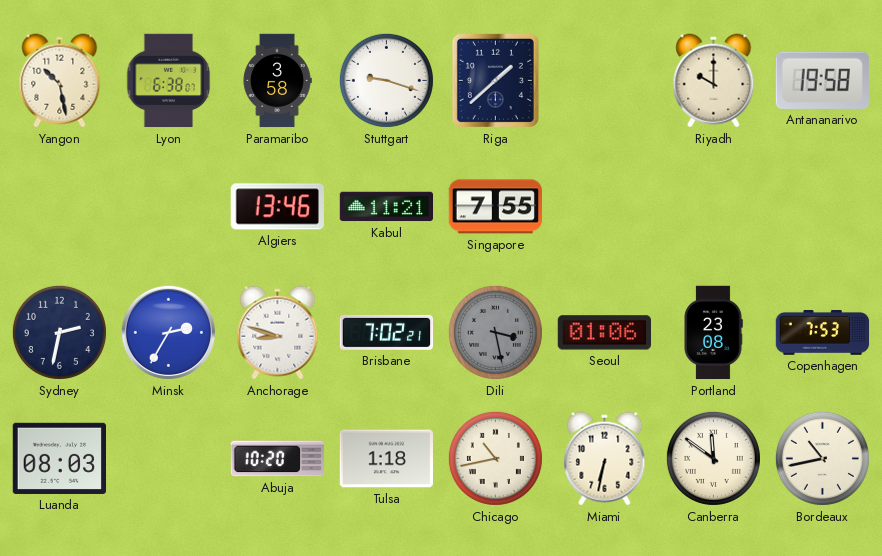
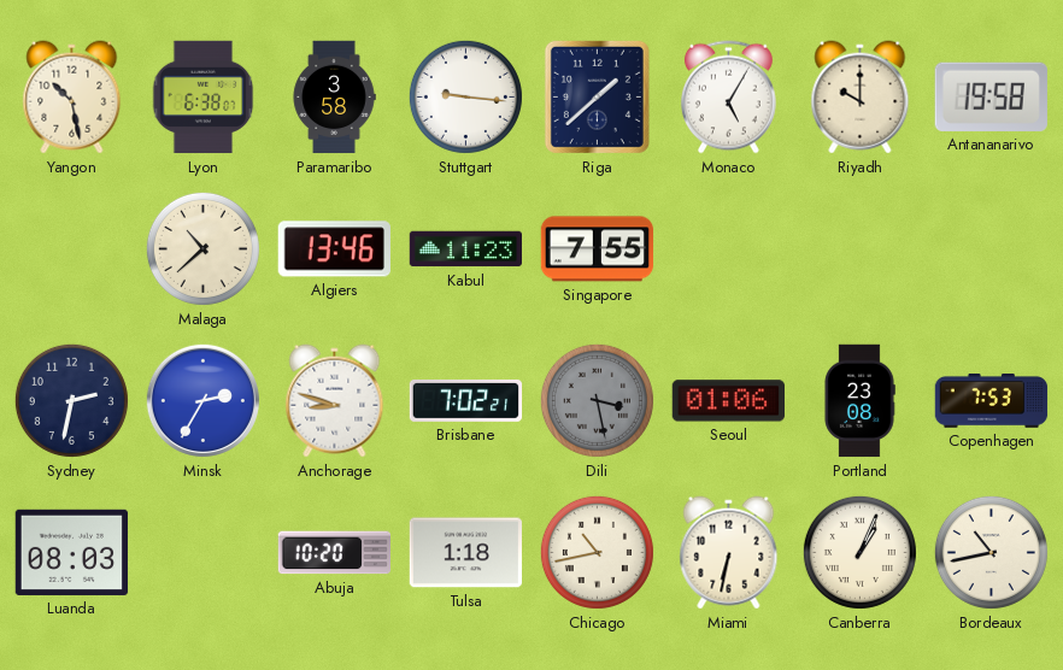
Stuttgart: 9:18 -> 9:16
Monaco: none -> 5:05
Malaga: none -> 10:38
Kabul: 11:21 -> 11:23
Canberra: 11:51 -> 1:04
